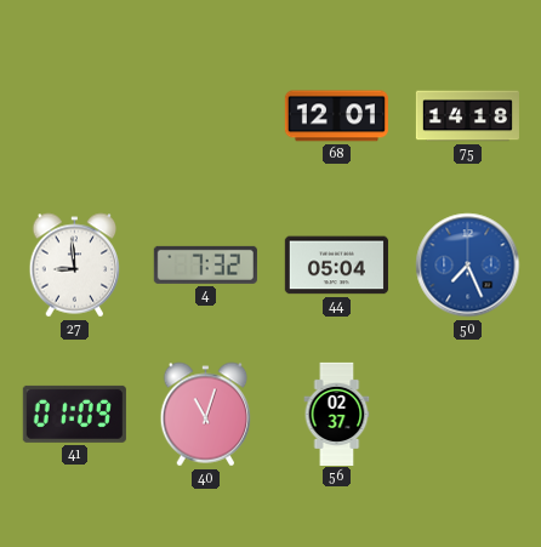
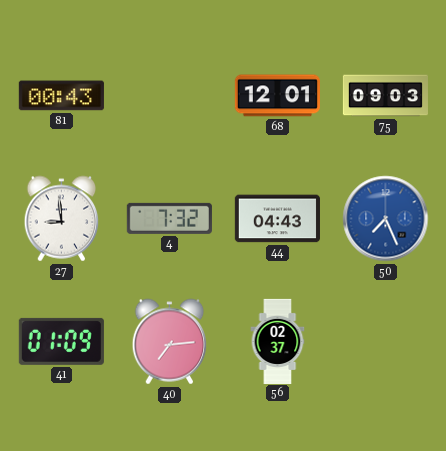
81: none -> 00:43
75: 14:18 -> 09:03
44: 05:04 -> 04:43
40: 11:03 -> 7:14
